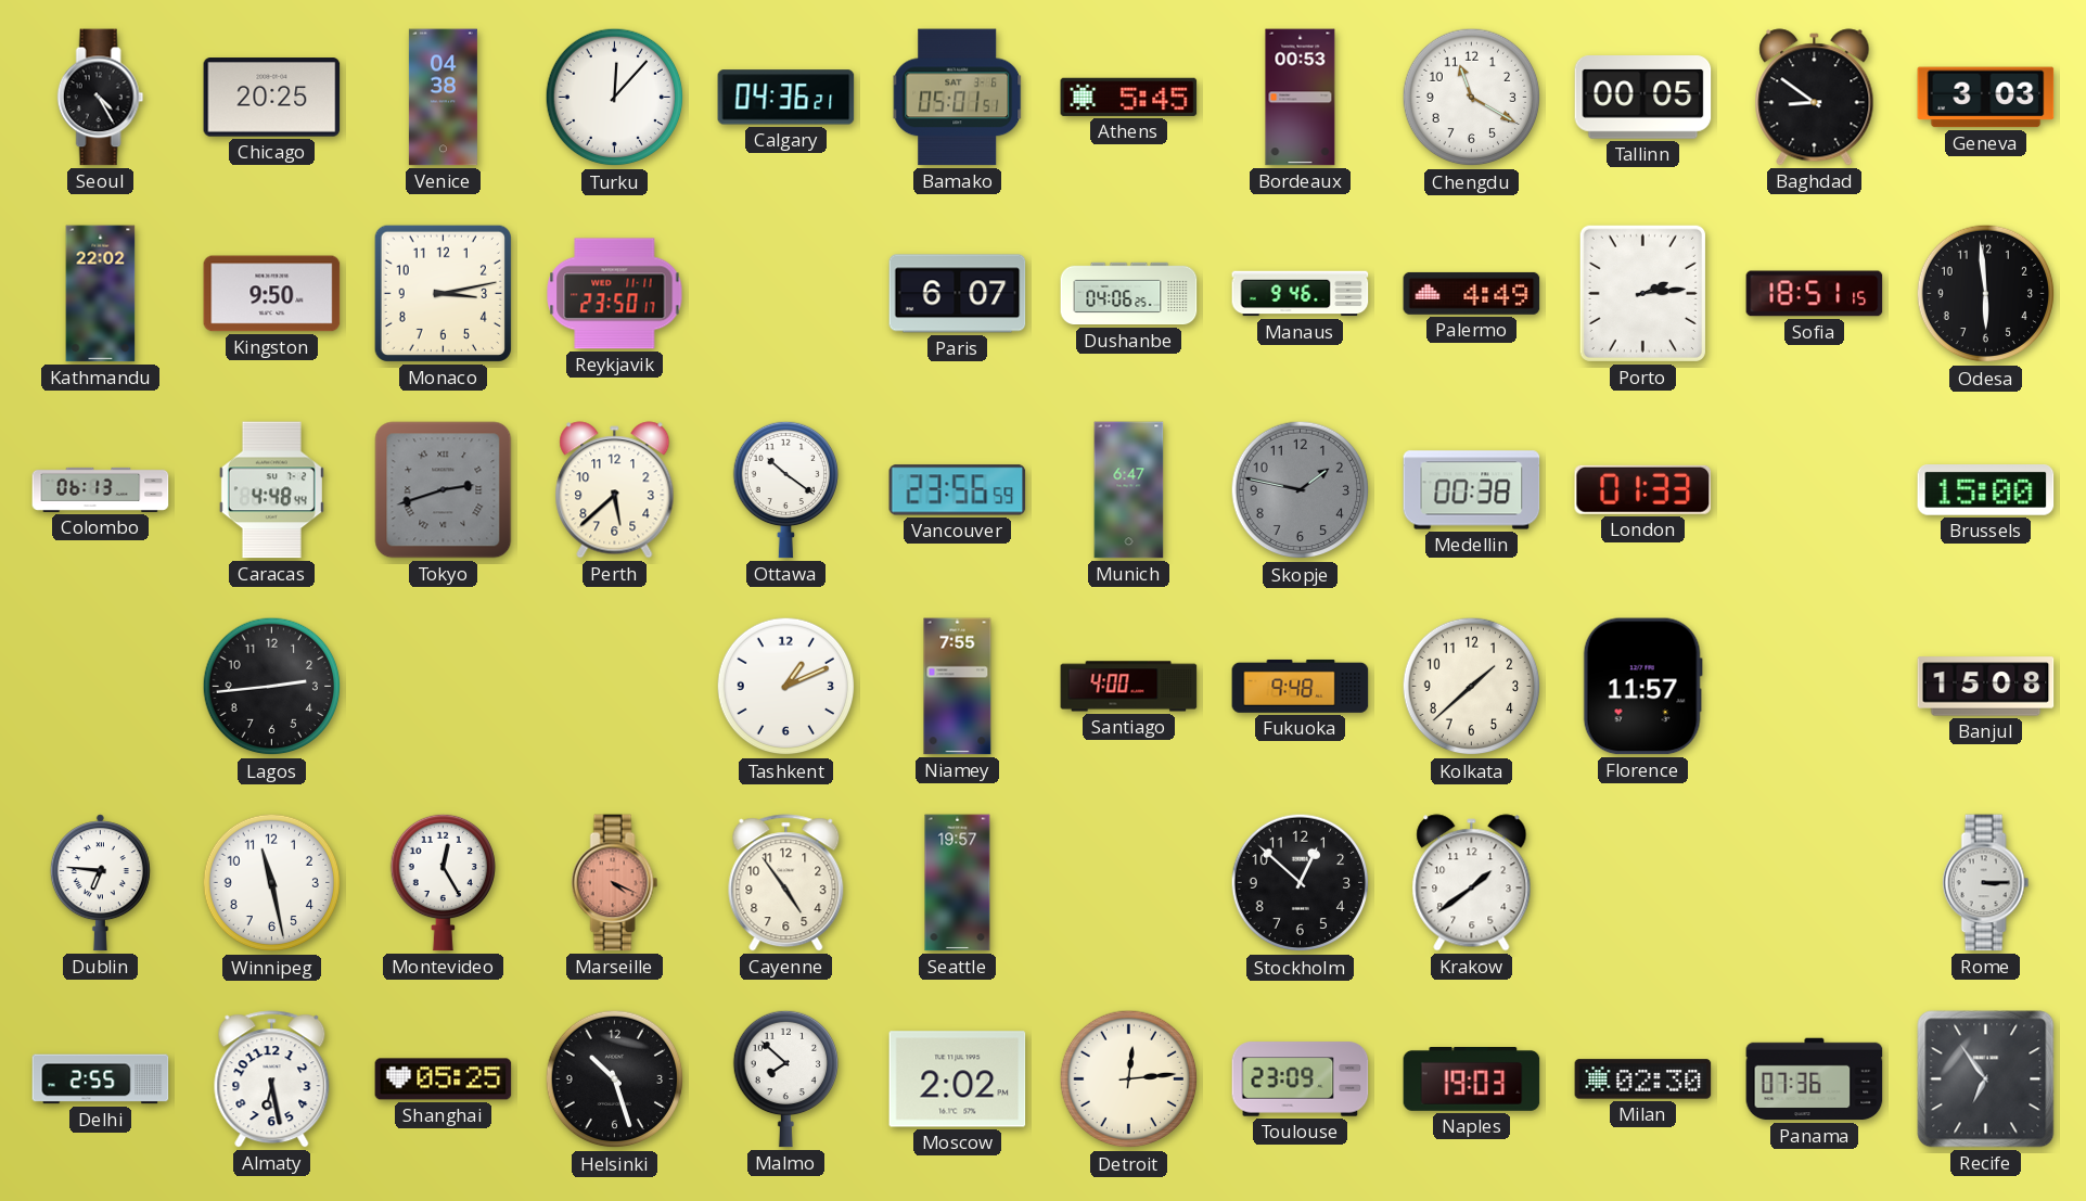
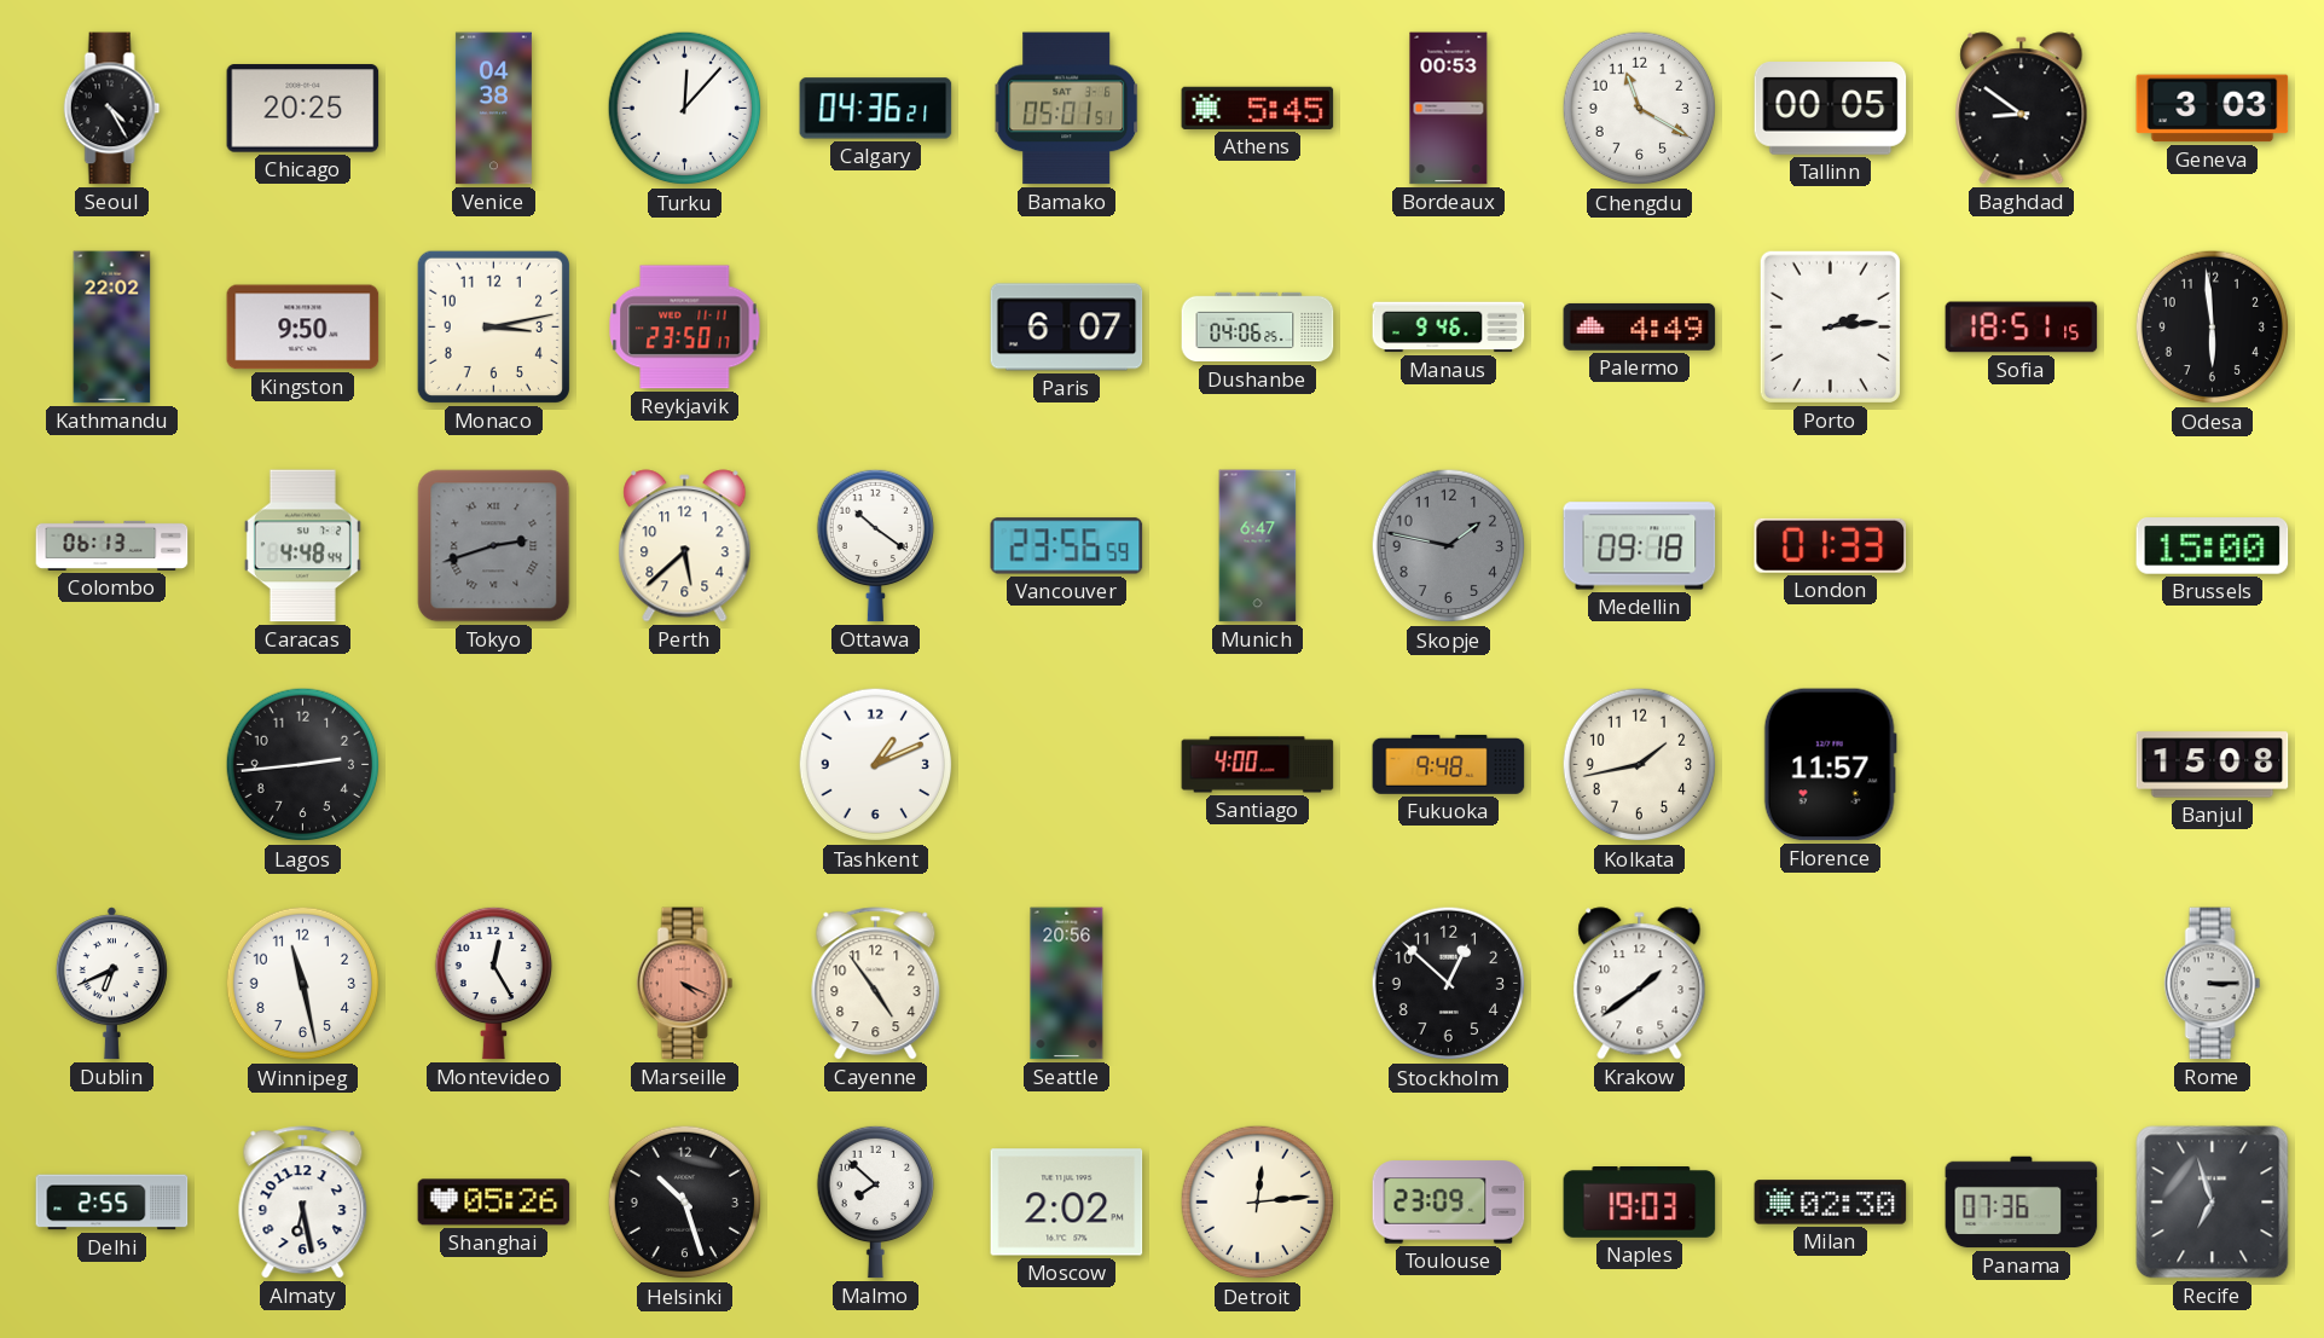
Medellin: 00:38 -> 09:18
Niamey: 7:55 -> none
Kolkata: 1:38 -> 1:43
Dublin: 6:46 -> 6:41
Seattle: 19:57 -> 20:56
Shanghai: 05:25 -> 05:26
Recife: 6:54 -> 6:57
